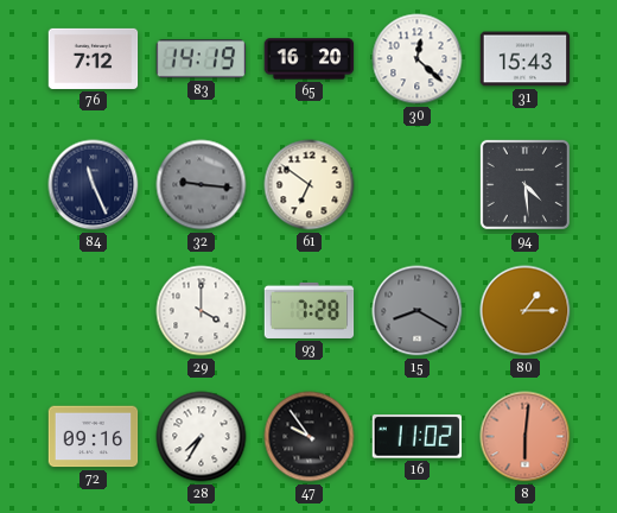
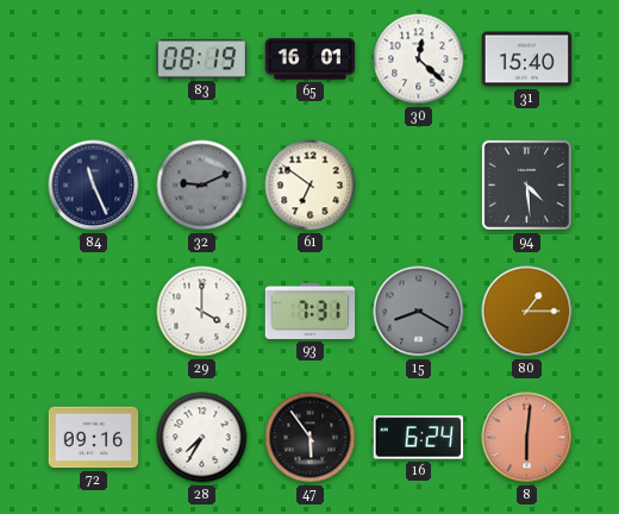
76: 7:12 -> none
83: 14:19 -> 08:19
65: 16:20 -> 16:01
31: 15:43 -> 15:40
32: 9:16 -> 9:11
93: 7:28 -> 7:31
47: 9:54 -> 5:54
16: 11:02 -> 6:24
